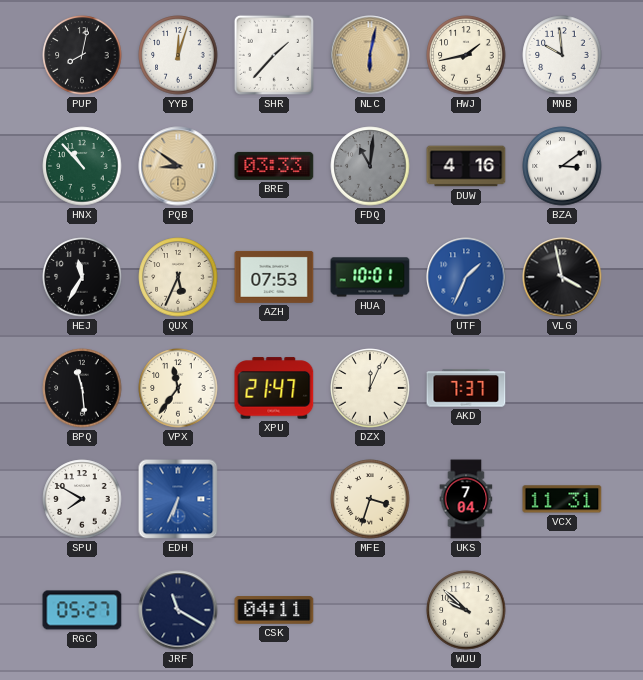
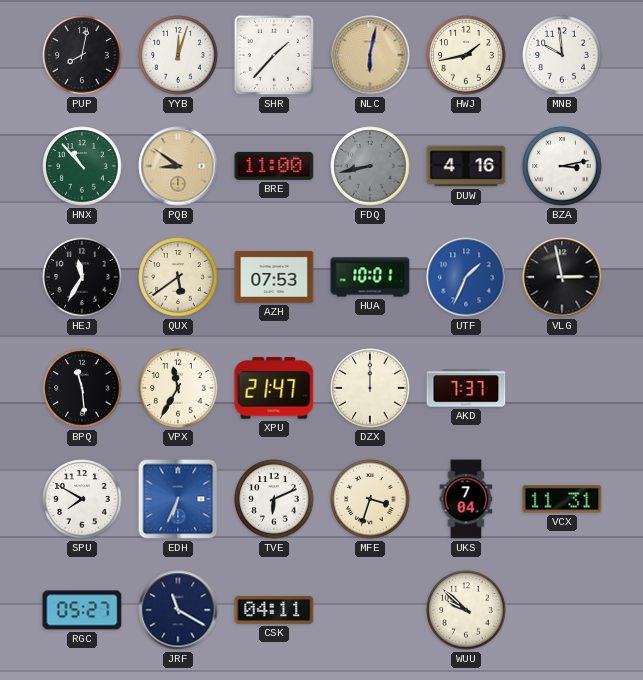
BRE: 03:33 -> 11:00
FDQ: 11:01 -> 8:43
BZA: 3:09 -> 3:13
QUX: 5:34 -> 5:39
VLG: 3:58 -> 2:58
VPX: 11:36 -> 11:35
DZX: 12:04 -> 12:00
TVE: none -> 6:11
